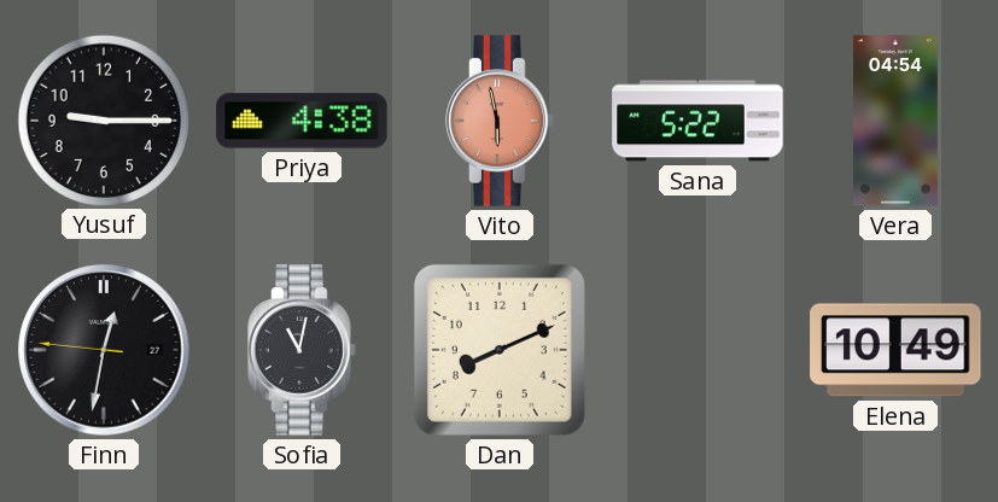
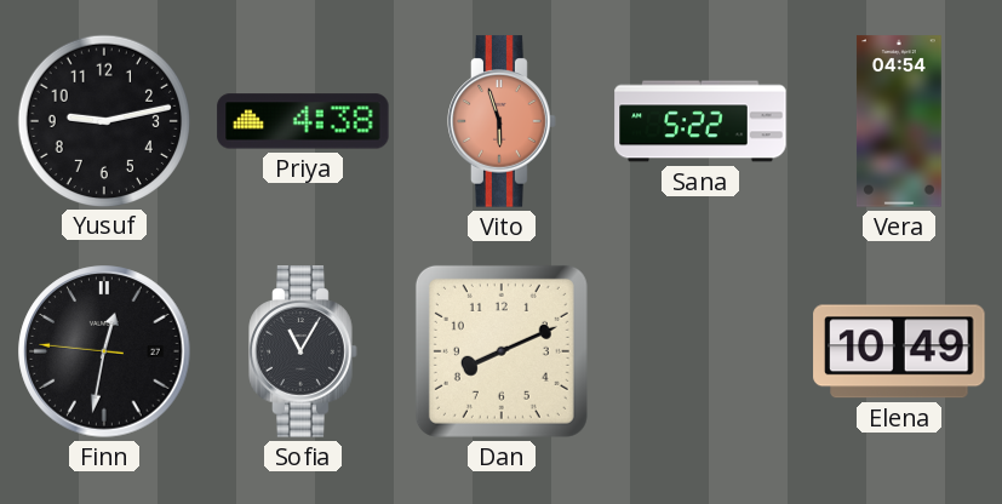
Yusuf: 9:15 -> 9:13
Vito: 5:58 -> 5:57
Sofia: 11:02 -> 11:05
